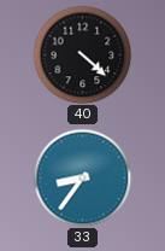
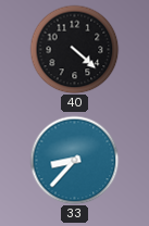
33: 8:36 -> 8:37
